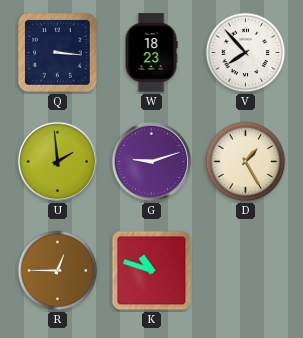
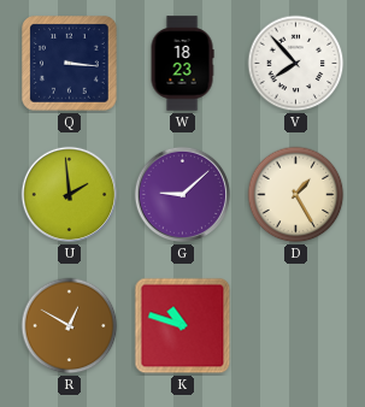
G: 9:12 -> 9:08
R: 12:45 -> 12:50
